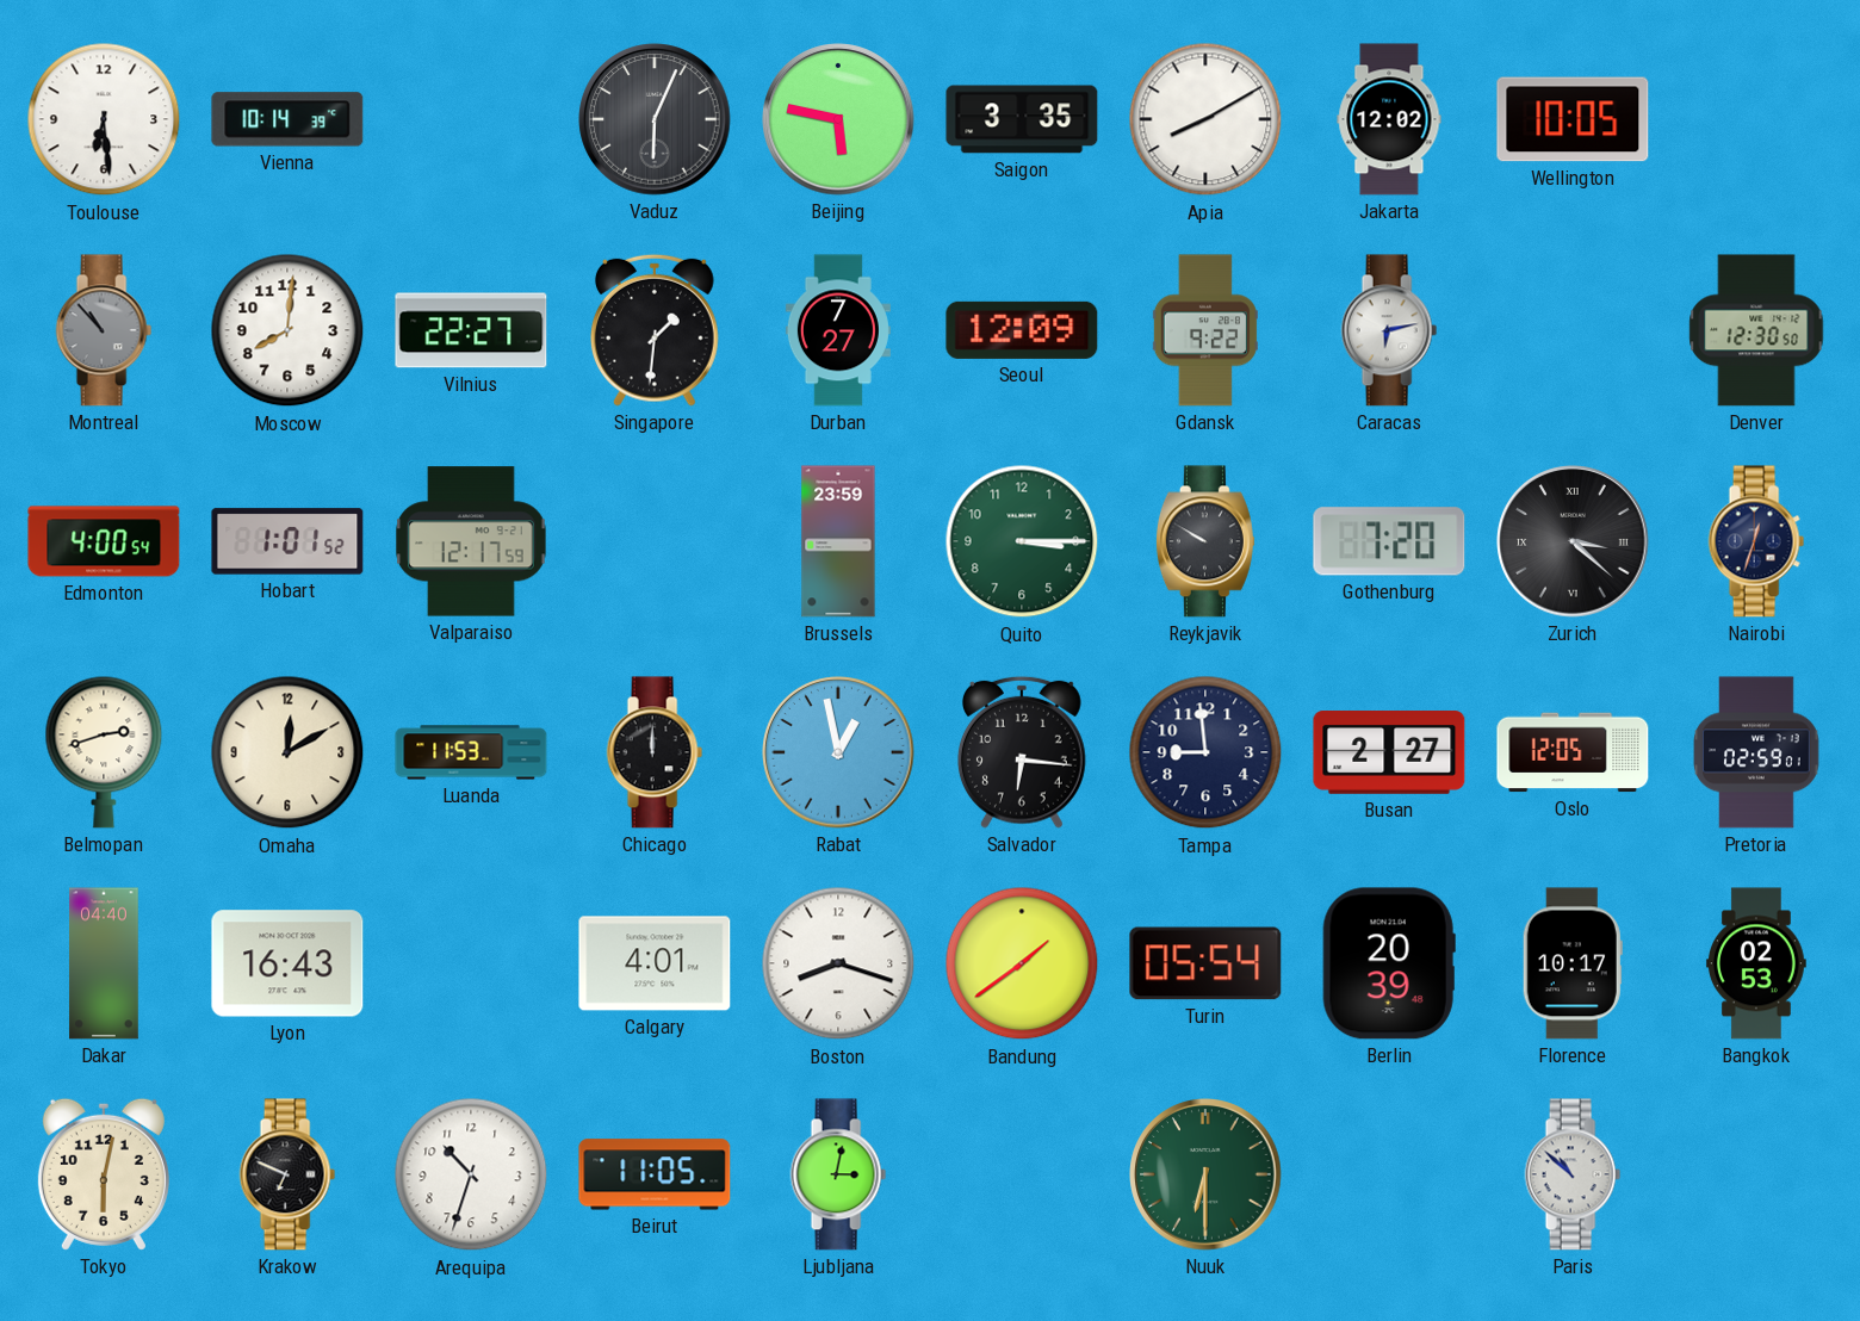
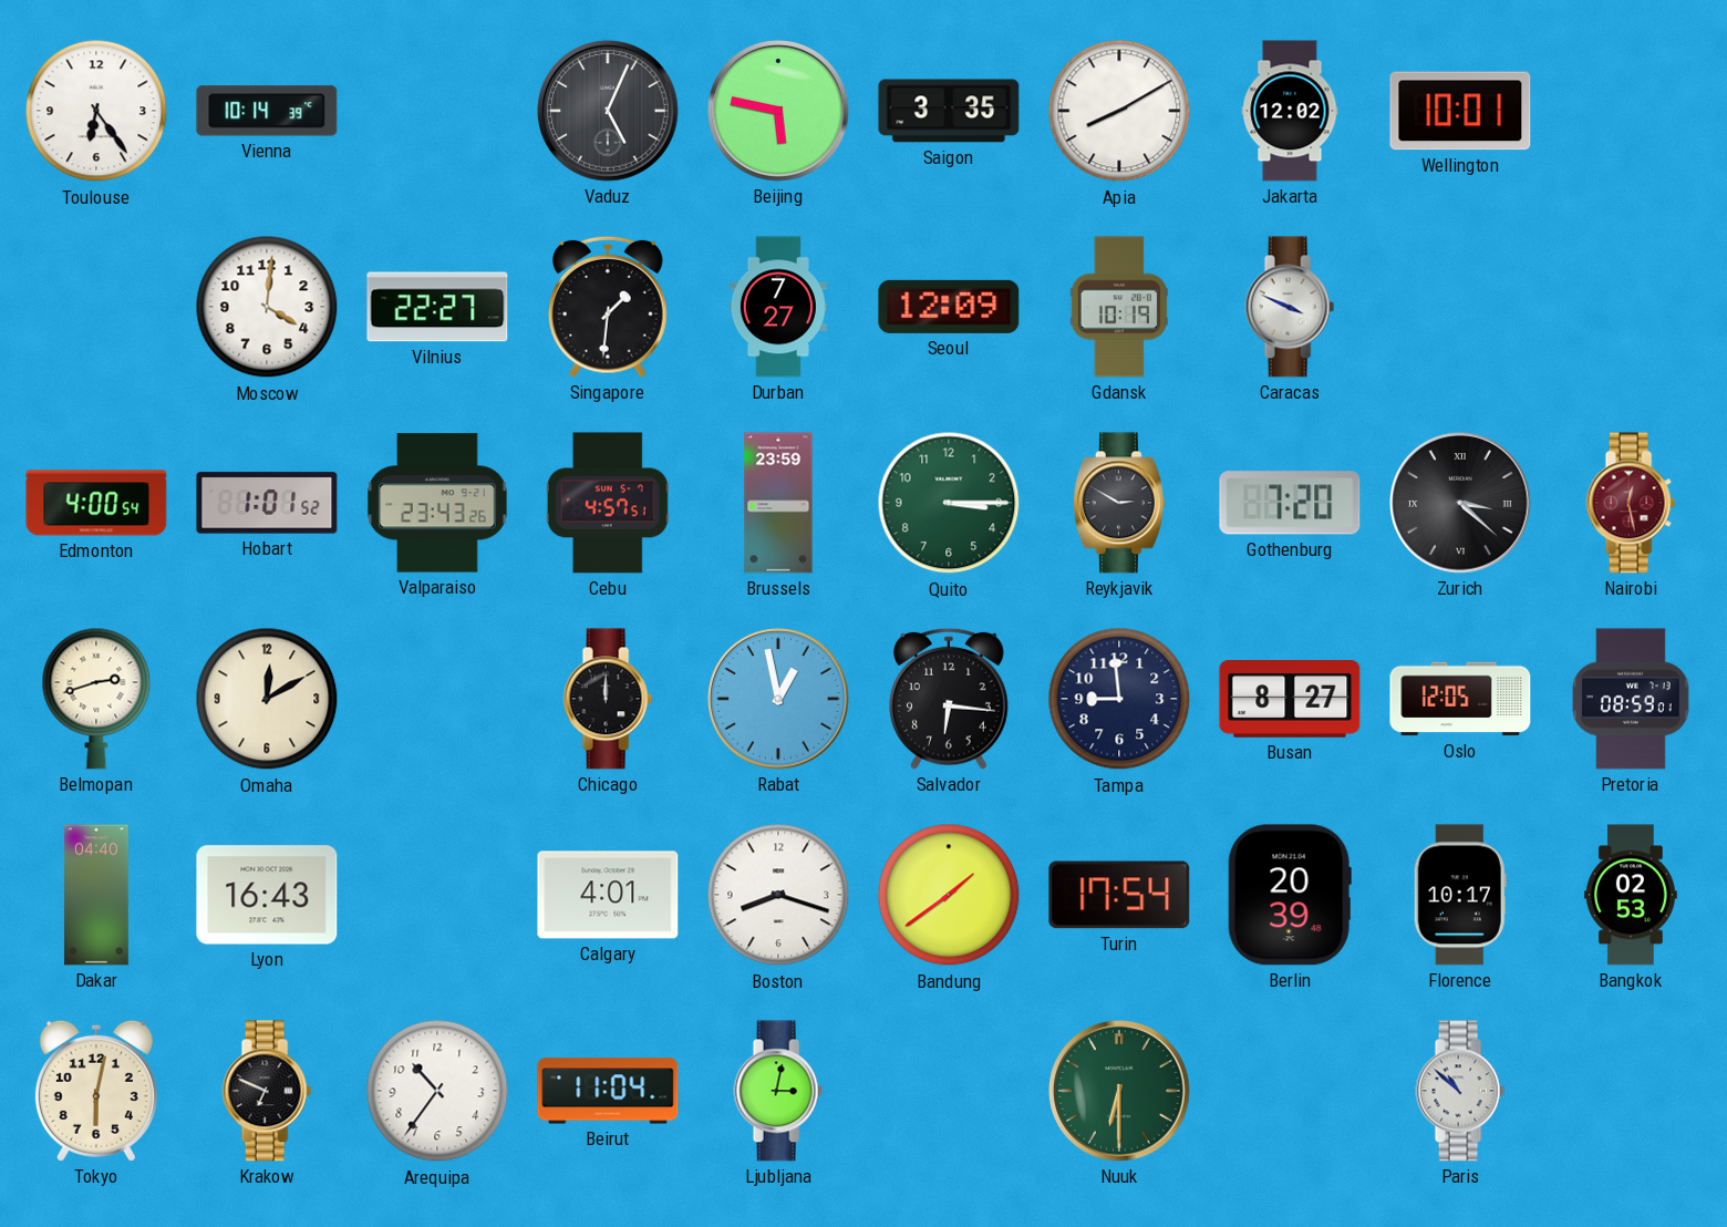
Toulouse: 6:29 -> 6:24
Vaduz: 6:04 -> 5:04
Wellington: 10:05 -> 10:01
Montreal: 10:53 -> none
Moscow: 8:01 -> 4:01
Gdansk: 9:22 -> 10:19
Caracas: 6:13 -> 3:49
Denver: 12:30 -> none
Valparaiso: 12:17 -> 23:43
Cebu: none -> 4:57
Reykjavik: 9:50 -> 2:50
Nairobi: 12:33 -> 12:28
Nairobi dial: navy -> burgundy
Luanda: 11:53 -> none
Busan: 2:27 -> 8:27
Pretoria: 02:59 -> 08:59
Turin: 05:54 -> 17:54
Arequipa: 10:33 -> 10:36
Beirut: 11:05 -> 11:04
